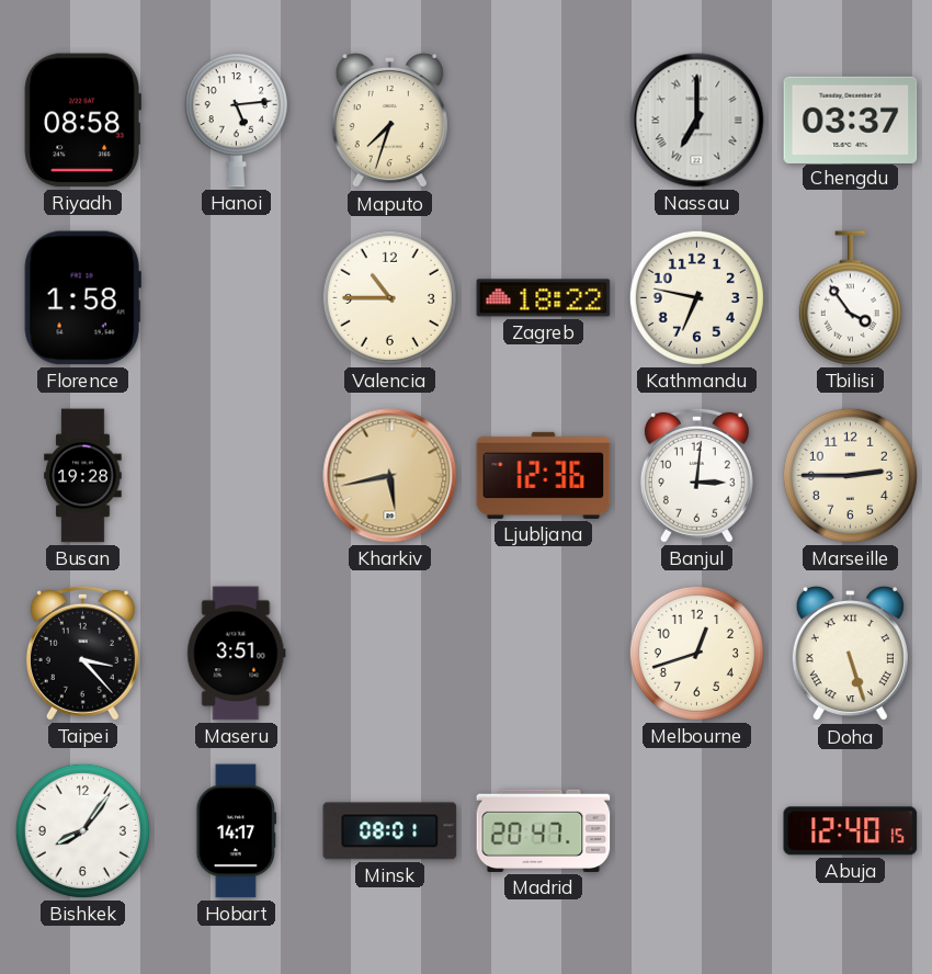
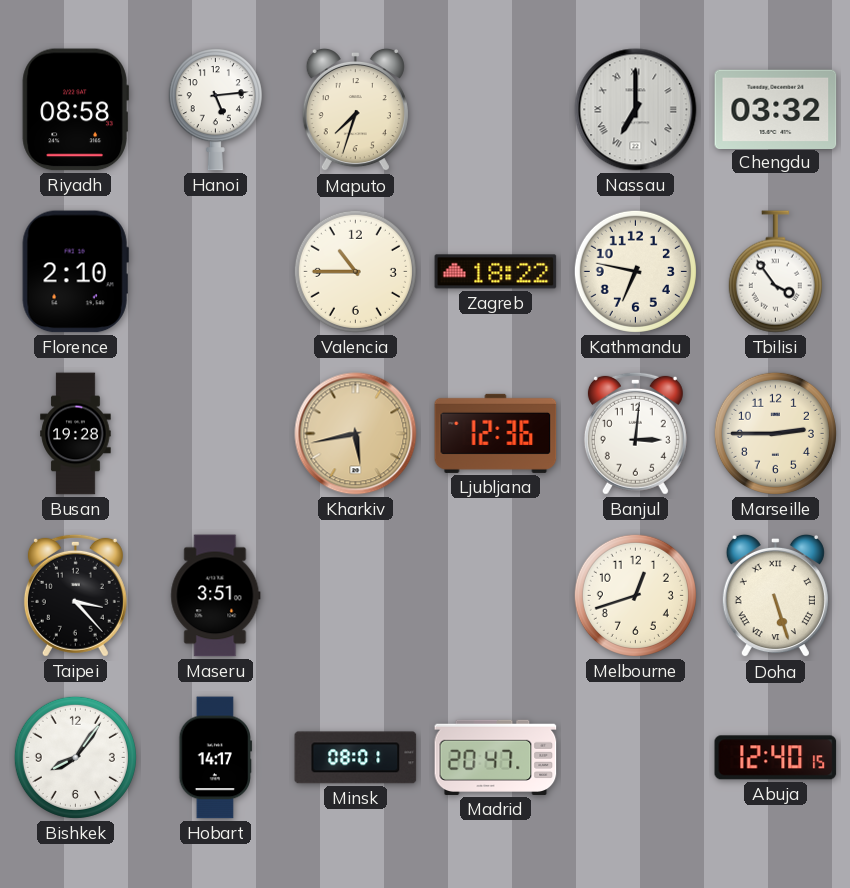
Chengdu: 03:37 -> 03:32
Florence: 1:58 -> 2:10
